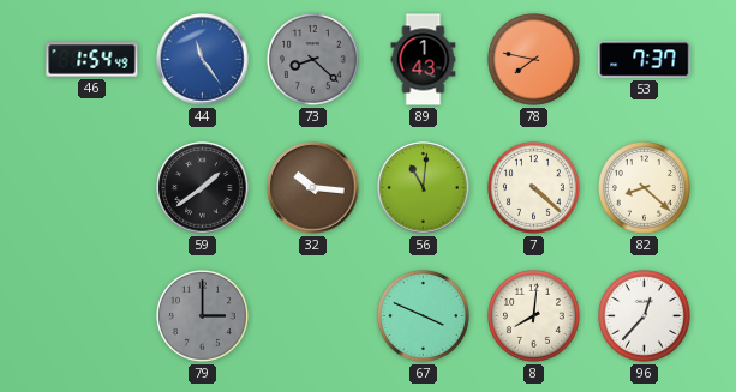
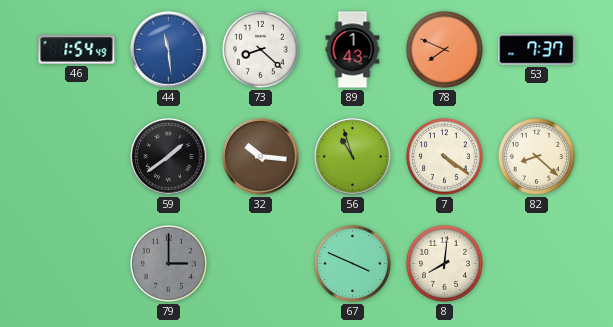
44: 11:24 -> 11:29
73 dial: grey -> white
78: 7:47 -> 7:49
56: 11:01 -> 10:57
7: 4:22 -> 4:21
96: 12:37 -> none
